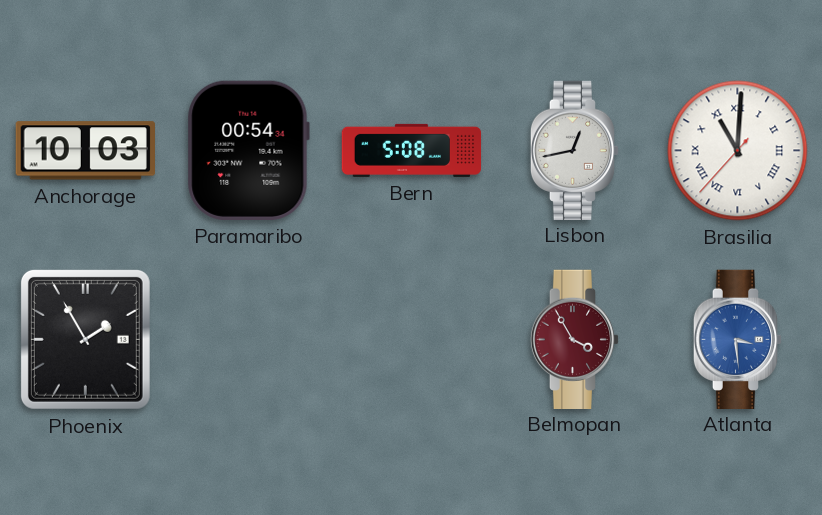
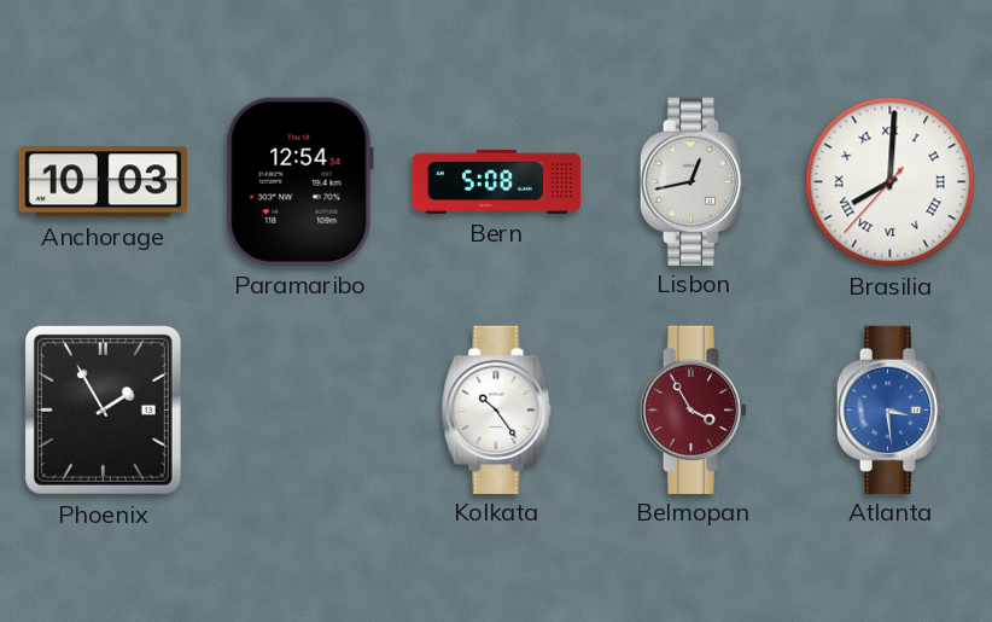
Paramaribo: 00:54 -> 12:54
Brasilia: 11:00 -> 8:00
Kolkata: none -> 10:24
